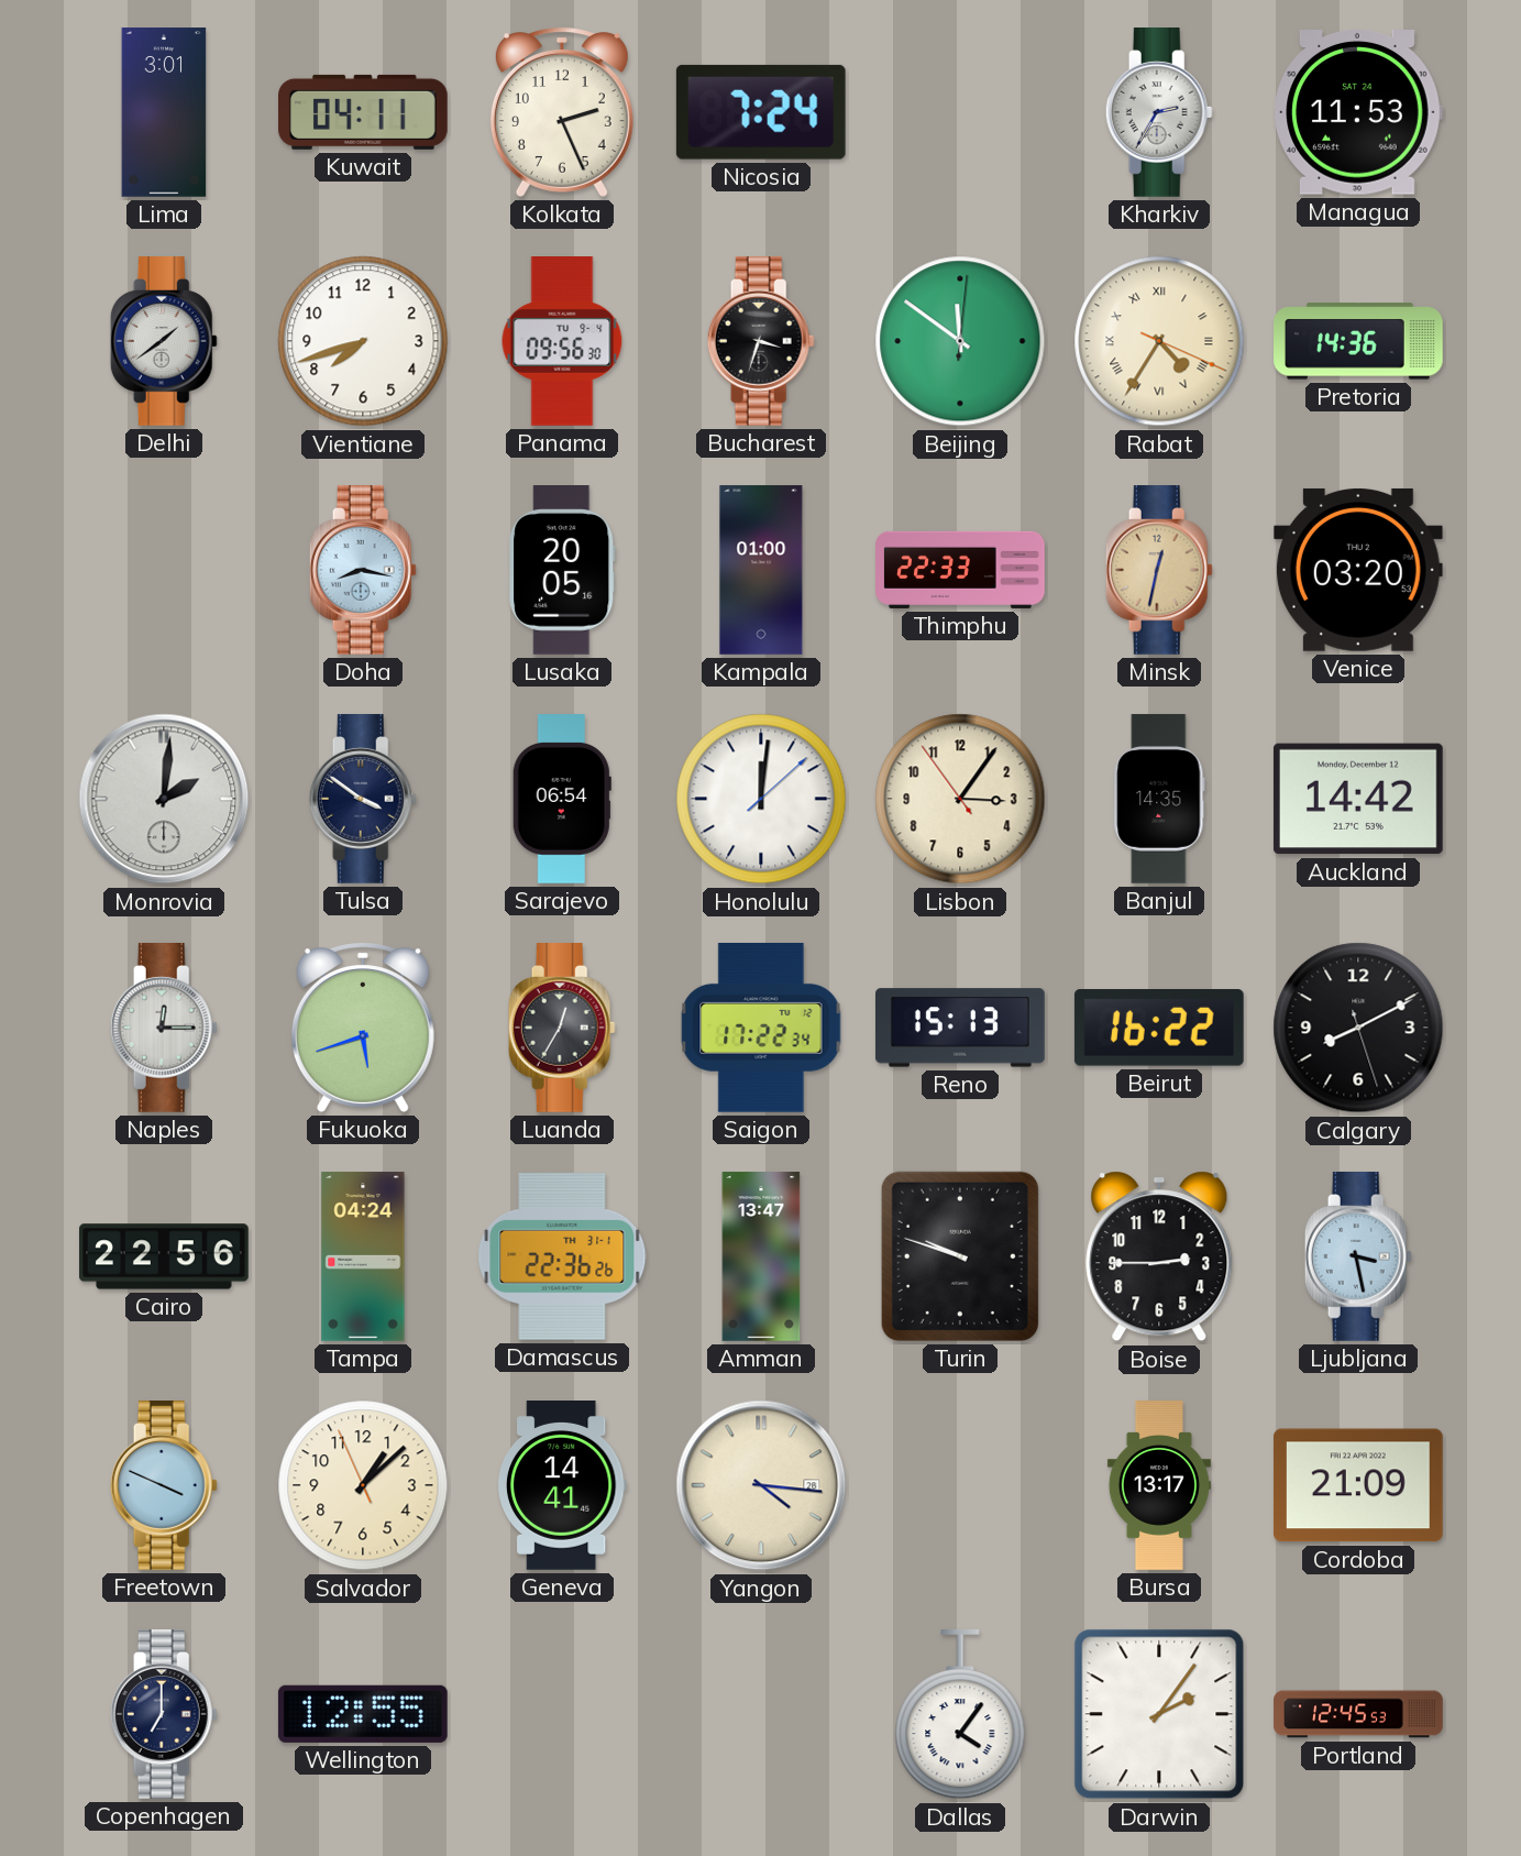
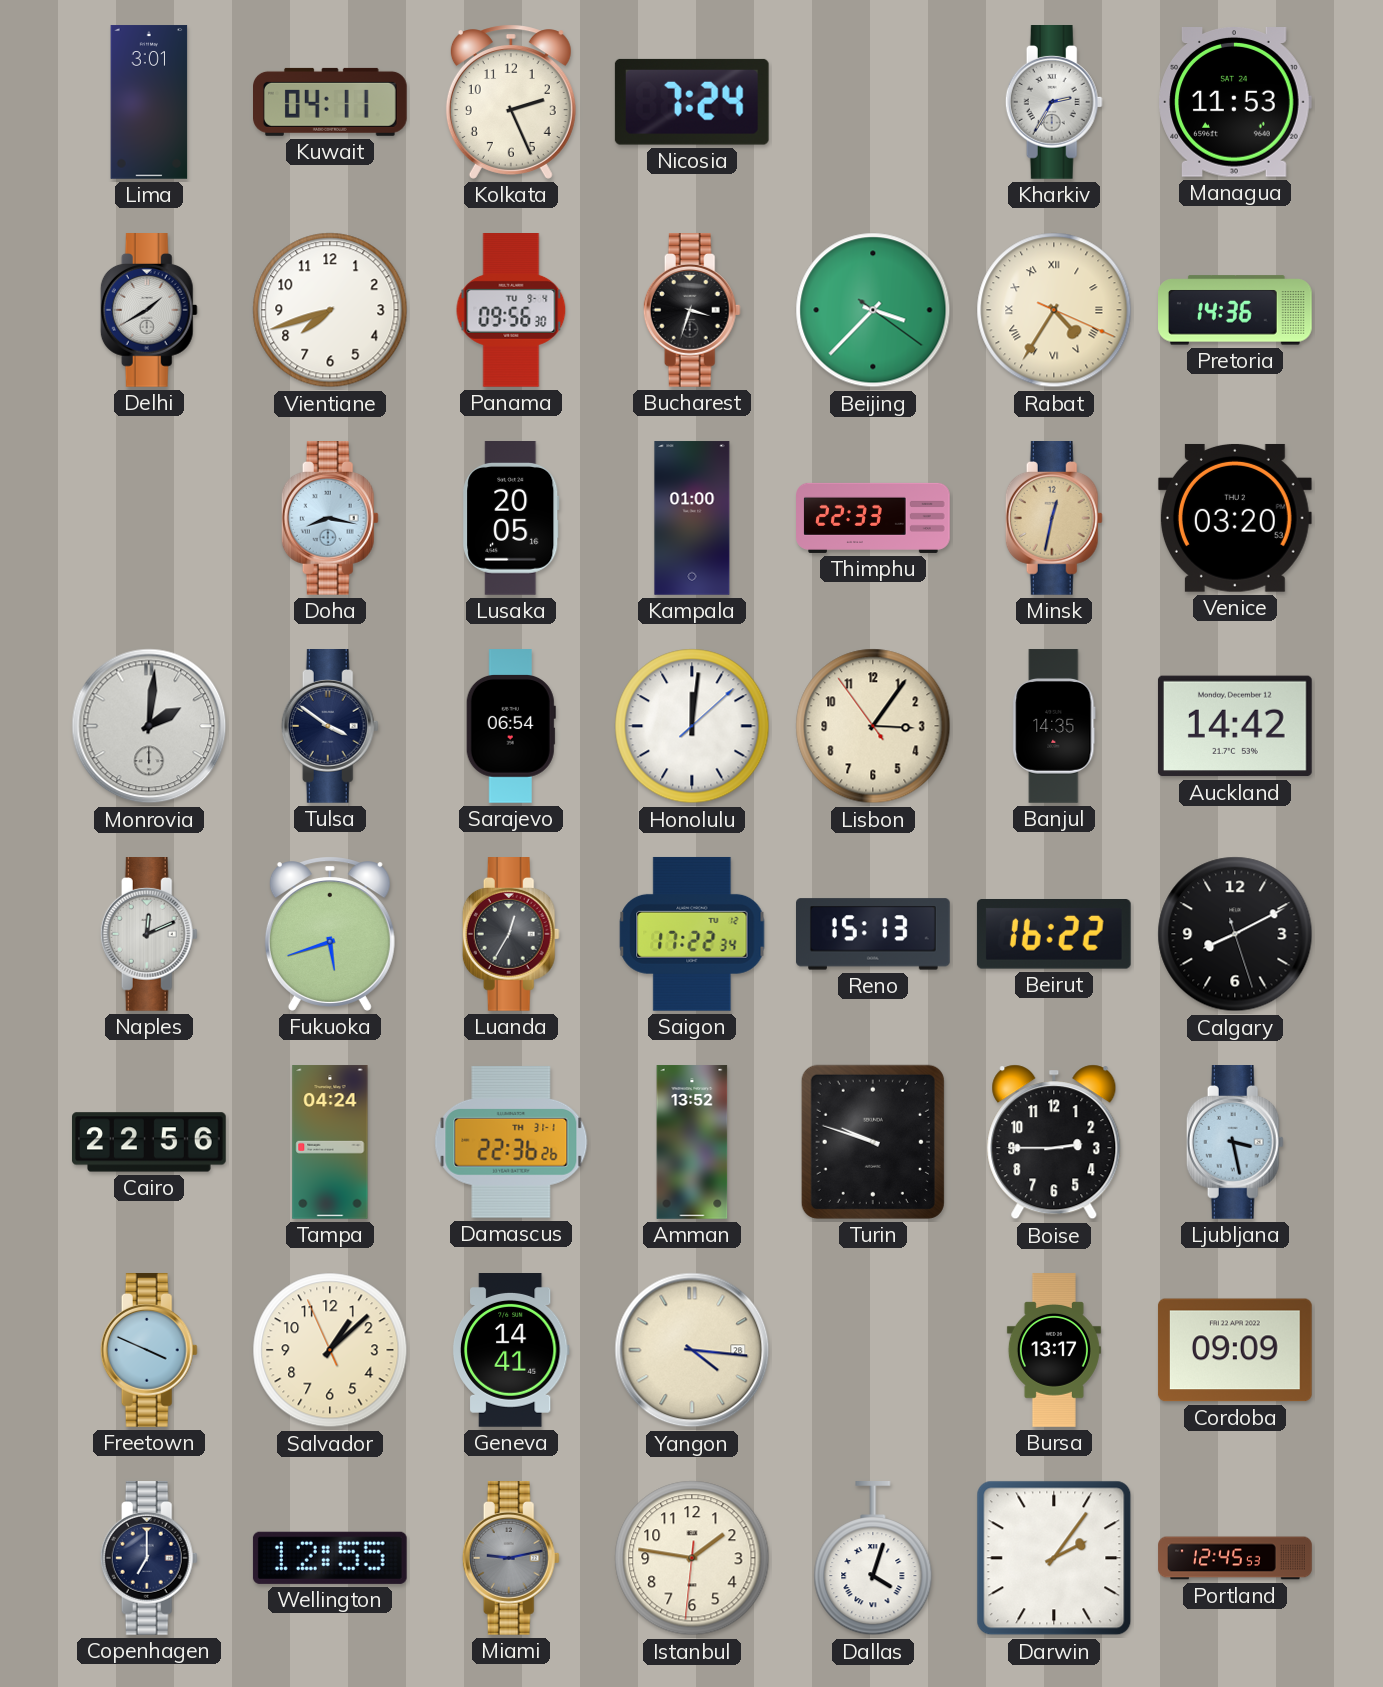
Delhi: 1:39 -> 1:40
Beijing: 11:51 -> 3:37
Naples: 12:15 -> 12:11
Amman: 13:47 -> 13:52
Cordoba: 21:09 -> 09:09
Miami: none -> 9:13
Istanbul: none -> 1:46
Dallas: 4:06 -> 4:03
